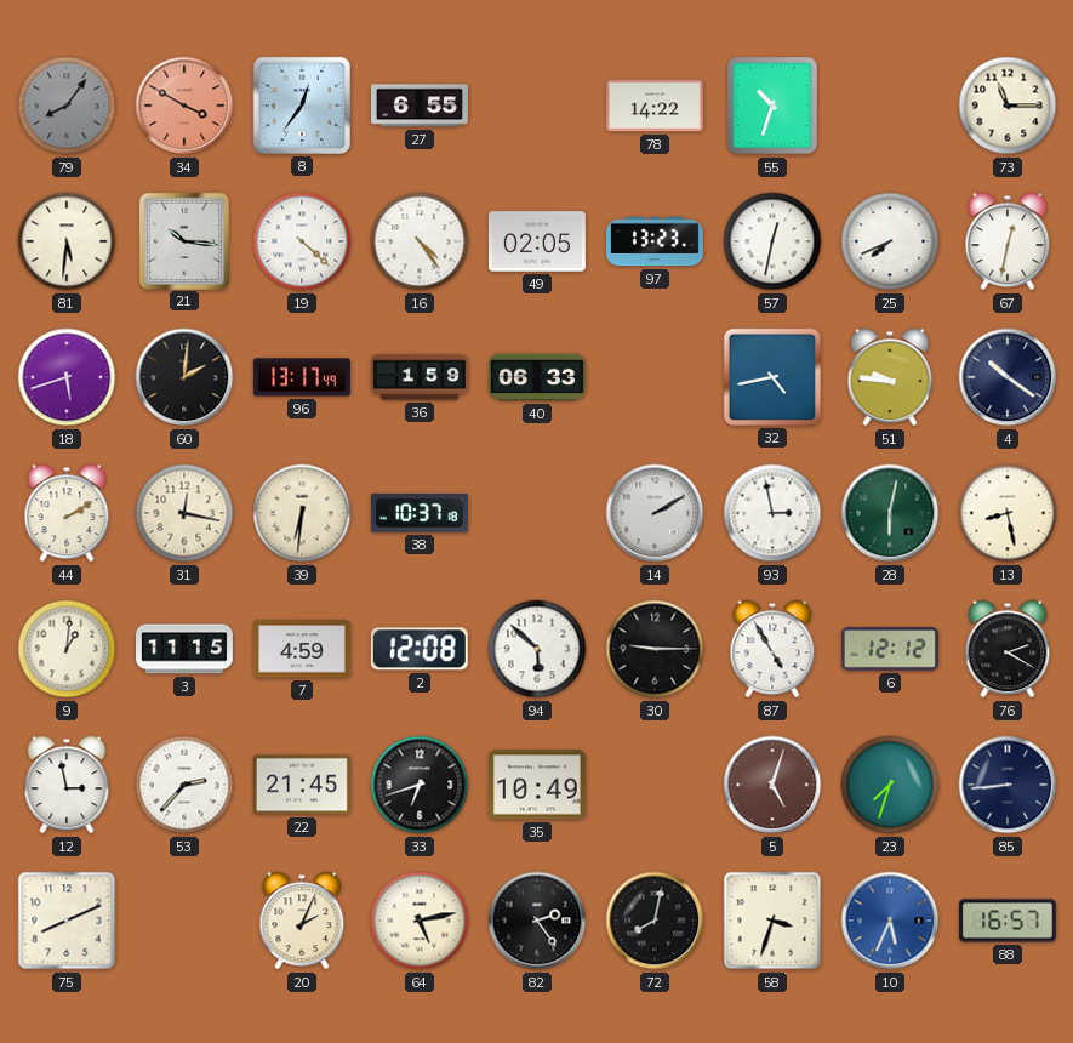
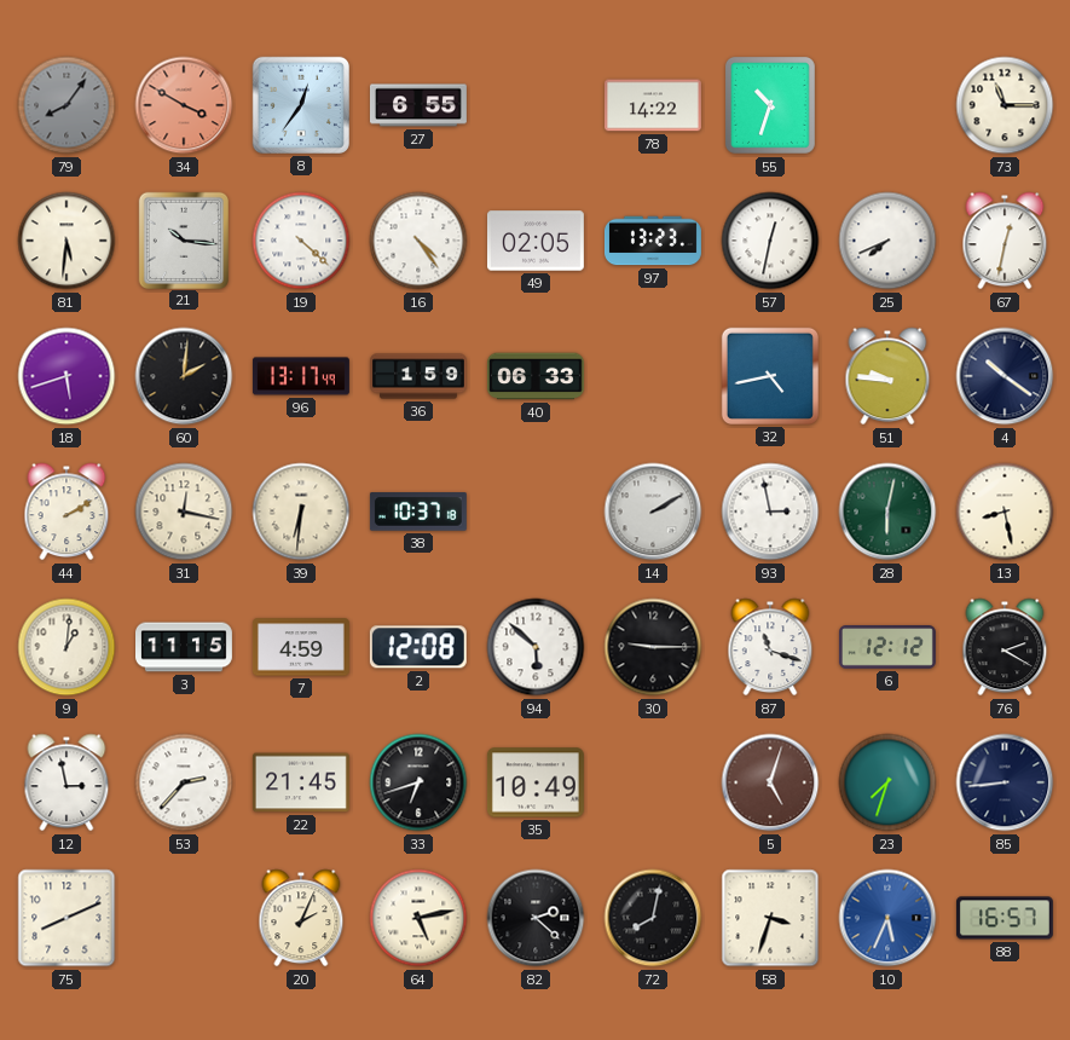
87: 4:55 -> 11:18
82: 2:24 -> 2:22
